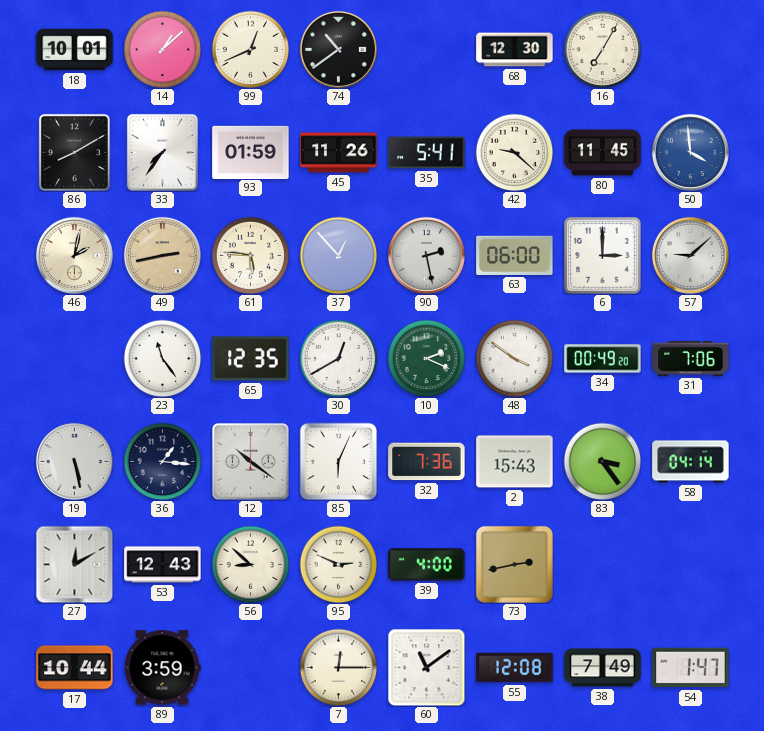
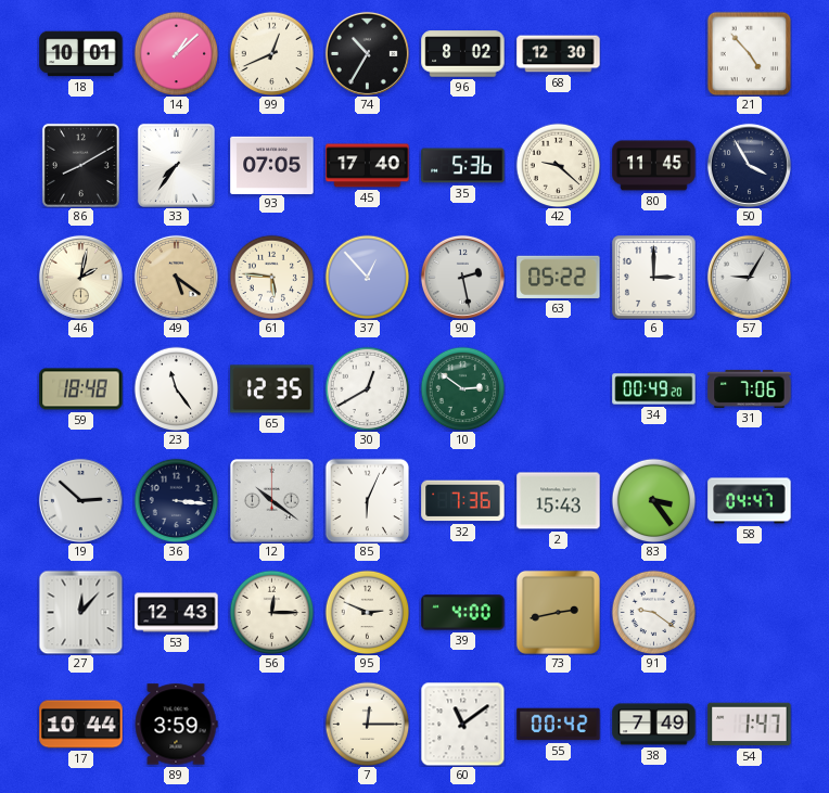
74: 10:39 -> 10:35
96: none -> 8:02
16: 7:05 -> none
21: none -> 4:53
93: 01:59 -> 07:05
45: 11:26 -> 17:40
35: 5:41 -> 5:36
50: 3:59 -> 3:55
50 dial: blue -> navy
49: 2:43 -> 5:21
63: 06:00 -> 05:22
57: 9:08 -> 9:05
59: none -> 18:48
10: 2:19 -> 2:51
48: 3:51 -> none
19: 5:28 -> 2:52
36: 1:16 -> 3:16
58: 04:14 -> 04:47
27: 12:10 -> 12:07
56: 8:52 -> 12:15
91: none -> 9:21
55: 12:08 -> 00:42
